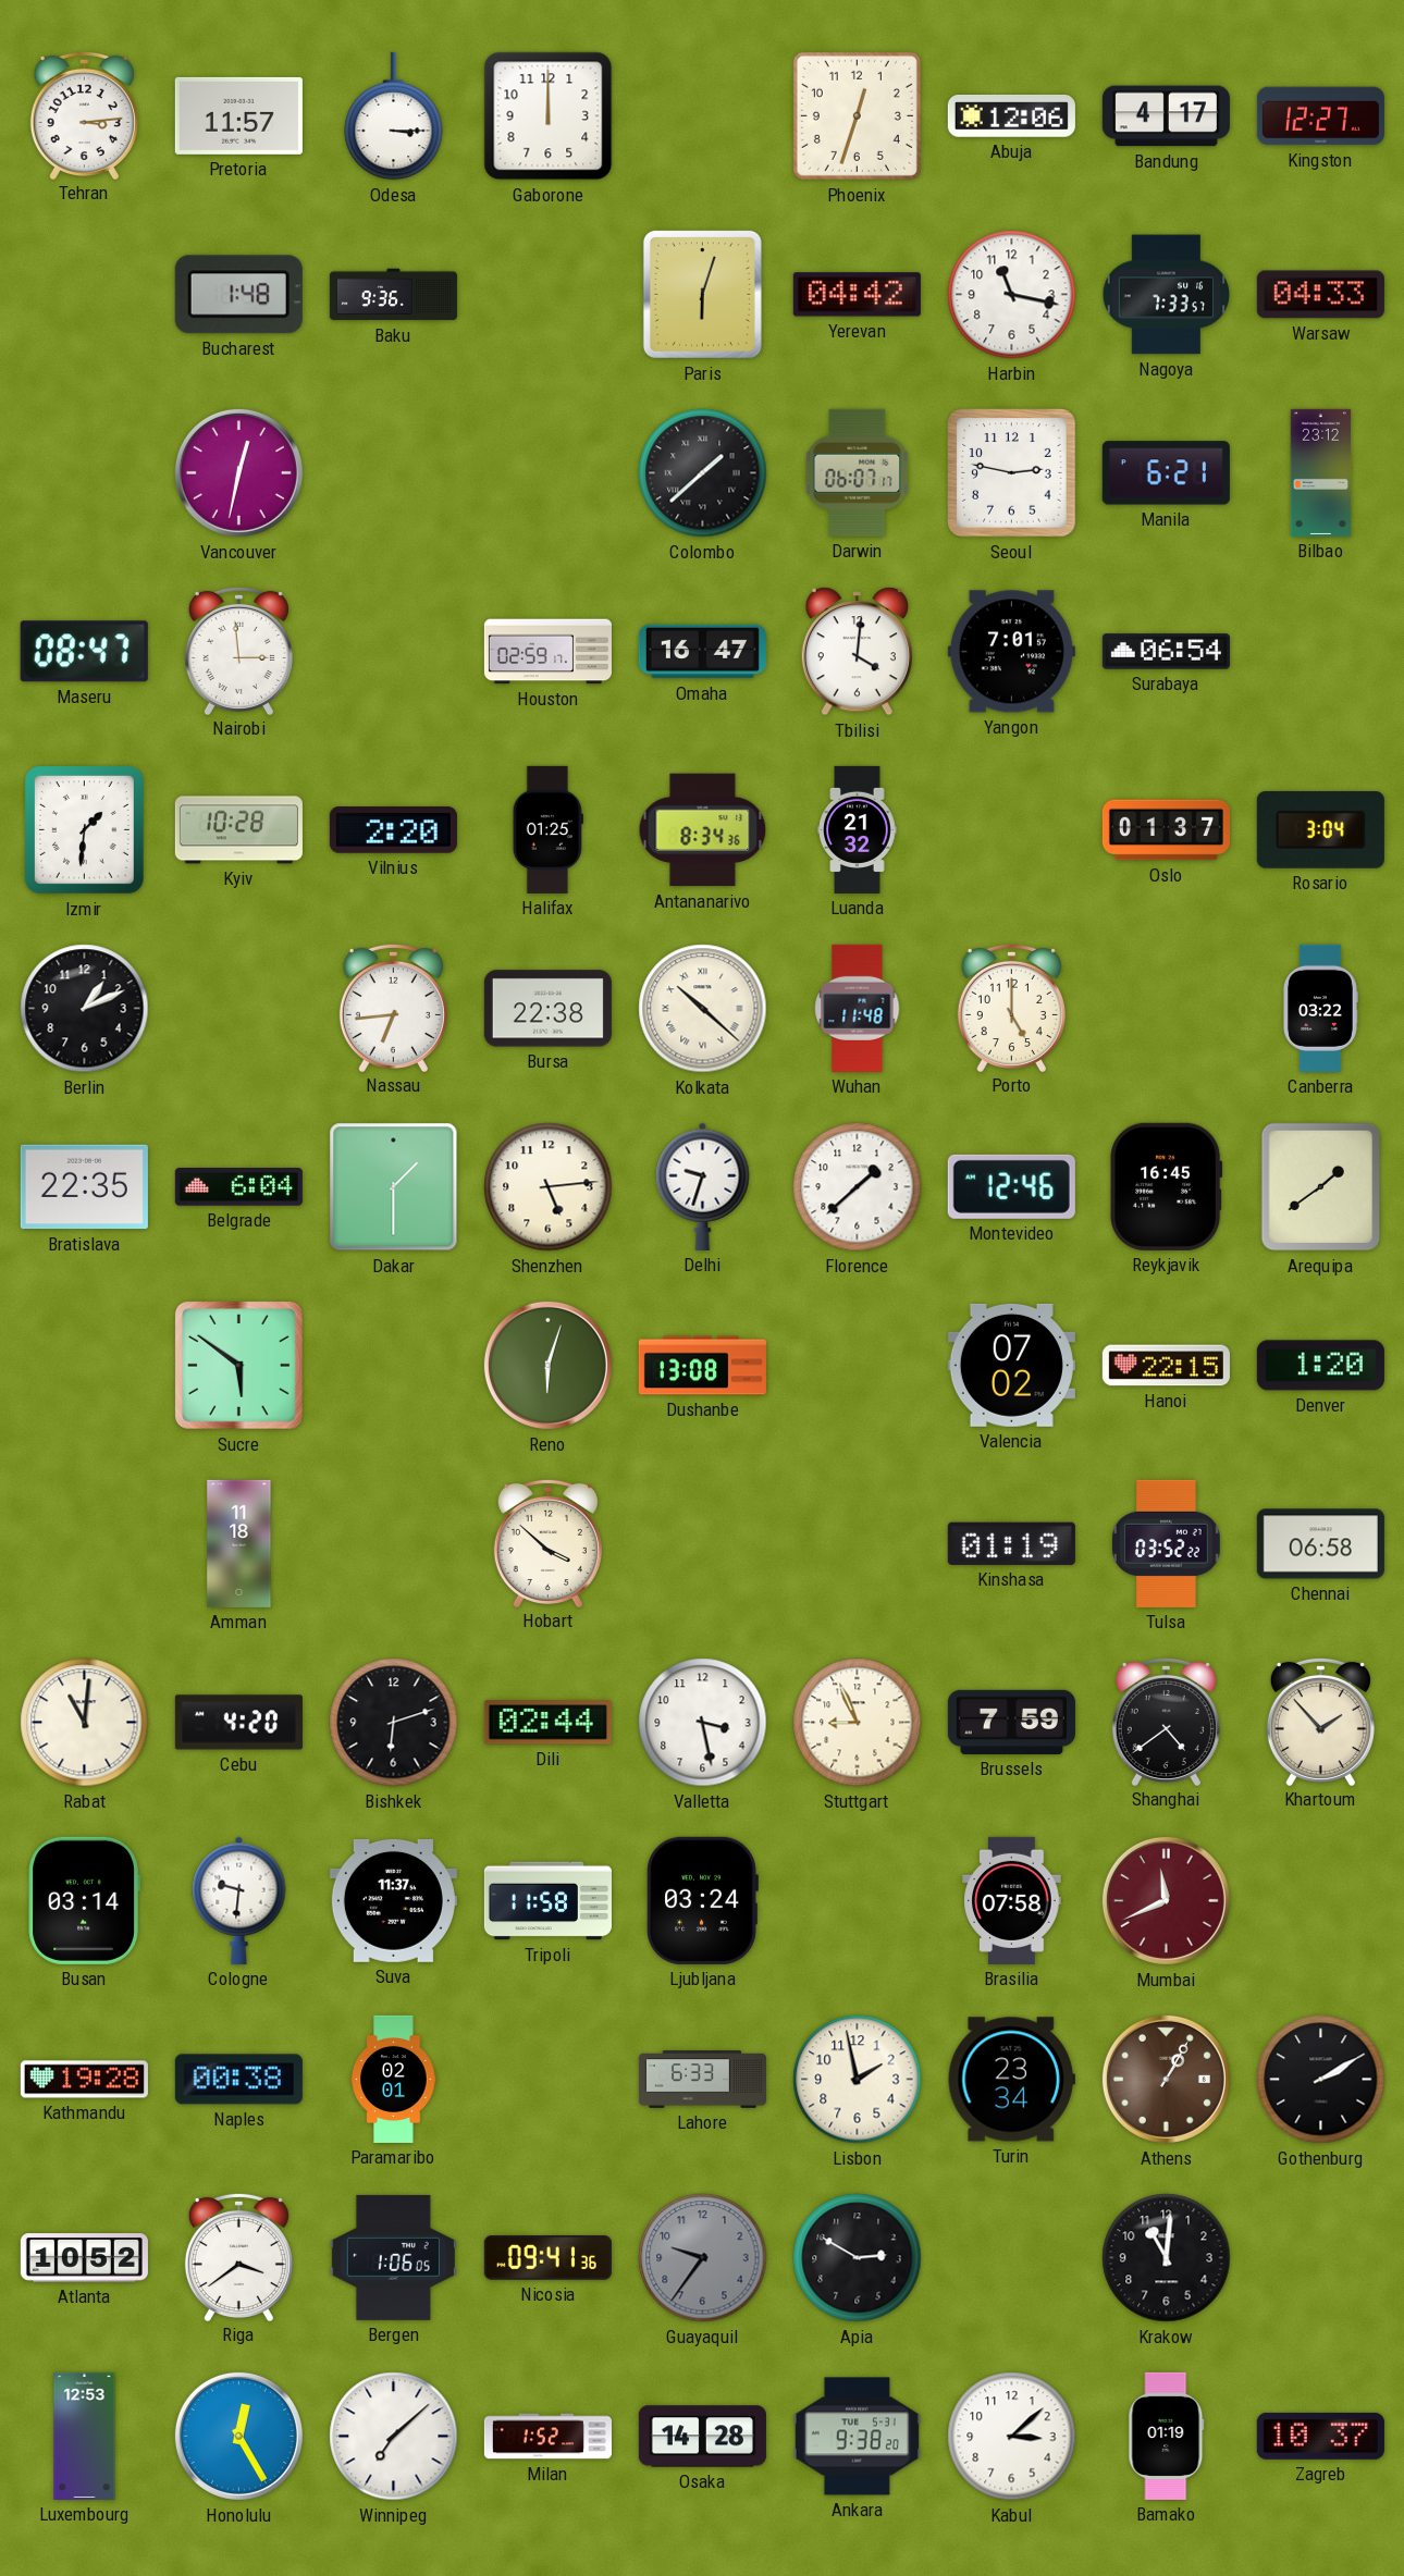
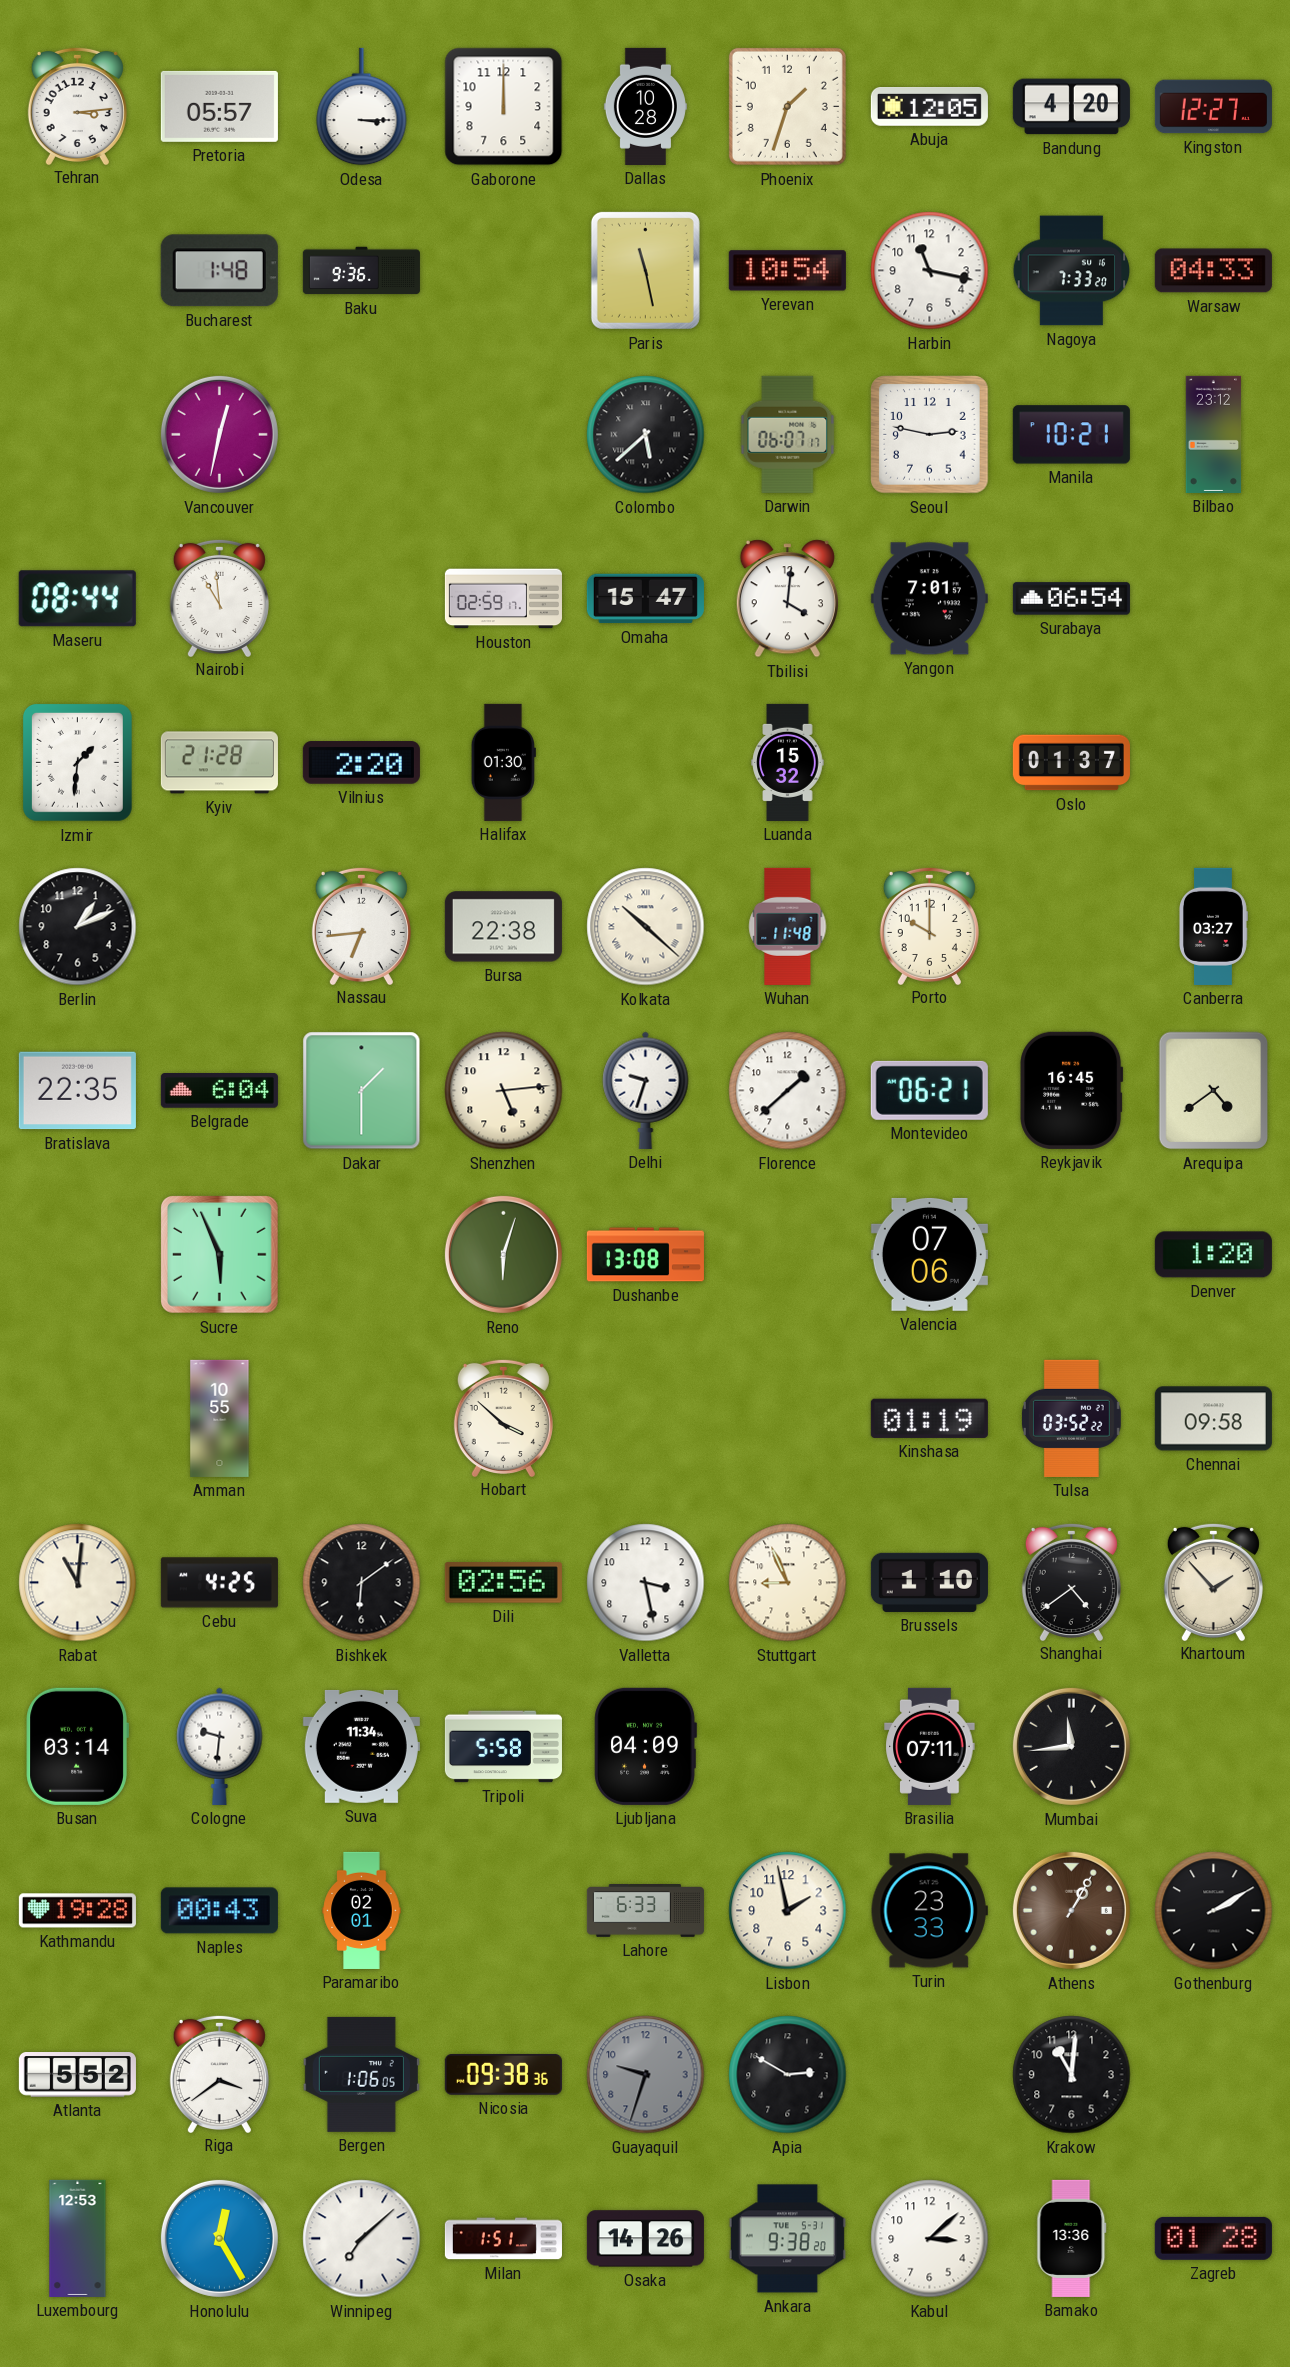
Pretoria: 11:57 -> 05:57
Dallas: none -> 10:28
Phoenix: 12:33 -> 1:33
Abuja: 12:06 -> 12:05
Bandung: 4:17 -> 4:20
Paris: 6:03 -> 11:28
Yerevan: 04:42 -> 10:54
Nagoya: 7:33:57 -> 7:33:20
Colombo: 1:38 -> 5:38
Manila: 6:21 -> 10:21
Maseru: 08:47 -> 08:44
Nairobi: 2:59 -> 10:59
Omaha: 16:47 -> 15:47
Kyiv: 10:28 -> 21:28
Halifax: 01:25 -> 01:30
Antananarivo: 8:34 -> none
Luanda: 21:32 -> 15:32
Rosario: 3:04 -> none
Porto: 5:00 -> 10:00
Canberra: 03:22 -> 03:27
Montevideo: 12:46 -> 06:21
Arequipa: 1:39 -> 4:39
Sucre: 5:51 -> 5:56
Valencia: 07:02 -> 07:06
Hanoi: 22:15 -> none
Amman: 11:18 -> 10:55
Chennai: 06:58 -> 09:58
Cebu: 4:20 -> 4:25
Bishkek: 6:12 -> 6:09
Dili: 02:44 -> 02:56
Brussels: 7:59 -> 1:10
Suva: 11:37 -> 11:34
Tripoli: 11:58 -> 5:58
Ljubljana: 03:24 -> 04:09
Brasilia: 07:58 -> 07:11
Mumbai: 11:41 -> 11:44
Mumbai dial: burgundy -> black
Naples: 00:38 -> 00:43
Turin: 23:34 -> 23:33
Atlanta: 10:52 -> 5:52
Nicosia: 09:41 -> 09:38
Guayaquil: 9:36 -> 9:33
Milan: 1:52 -> 1:51
Osaka: 14:28 -> 14:26
Bamako: 01:19 -> 13:36
Zagreb: 10:37 -> 01:28
